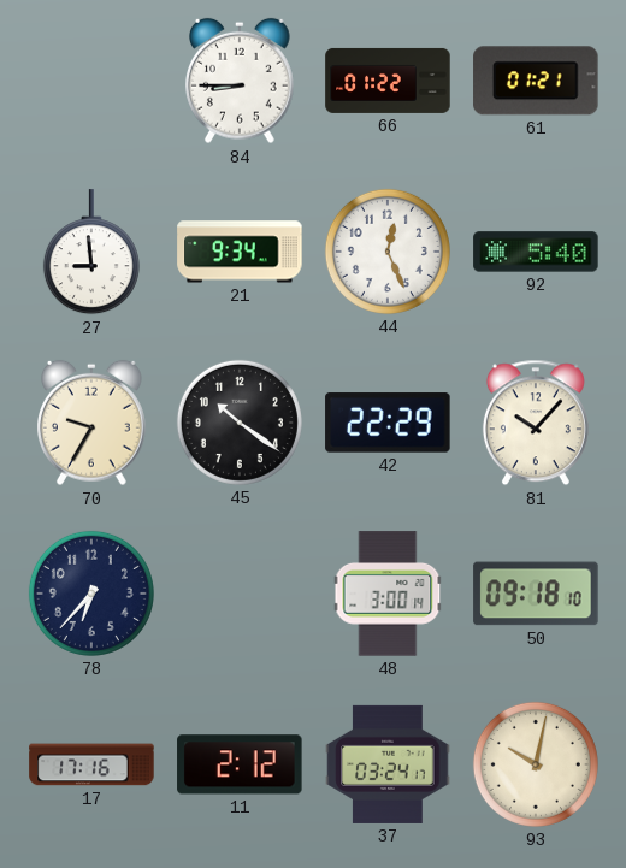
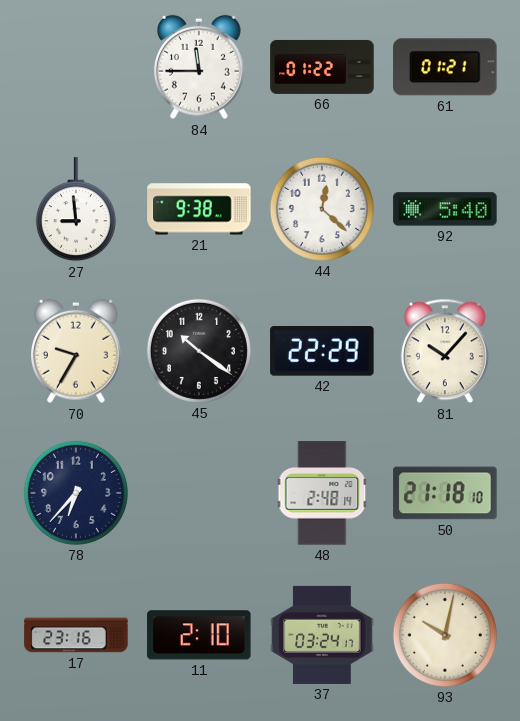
84: 8:45 -> 11:45
21: 9:34 -> 9:38
44: 12:26 -> 12:22
48: 3:00 -> 2:48
50: 09:18 -> 21:18
17: 17:16 -> 23:16
11: 2:12 -> 2:10
